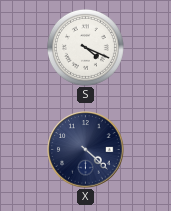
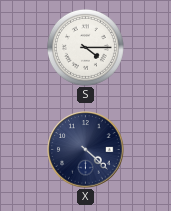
S: 4:19 -> 4:15
